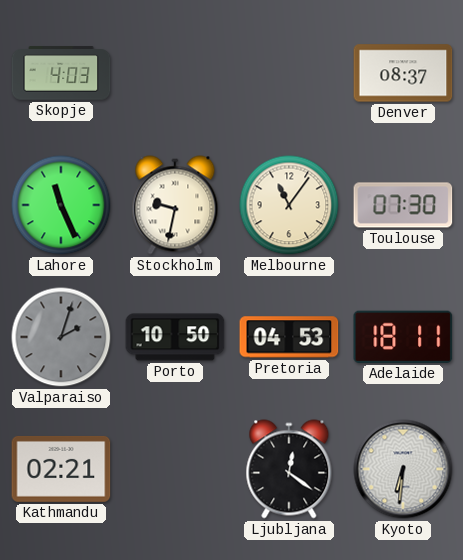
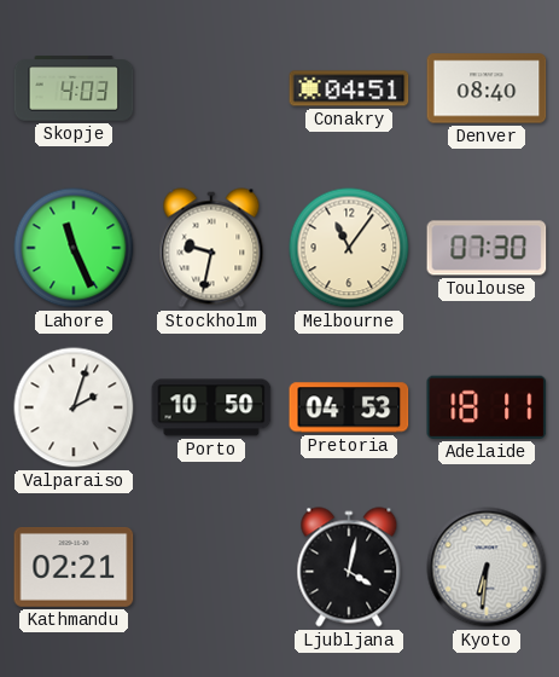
Conakry: none -> 04:51
Denver: 08:37 -> 08:40
Valparaiso dial: grey -> white
Ljubljana: 12:21 -> 4:02
